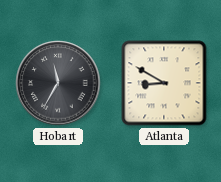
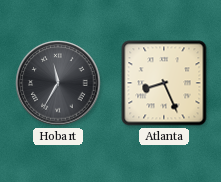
Atlanta: 8:50 -> 8:26
